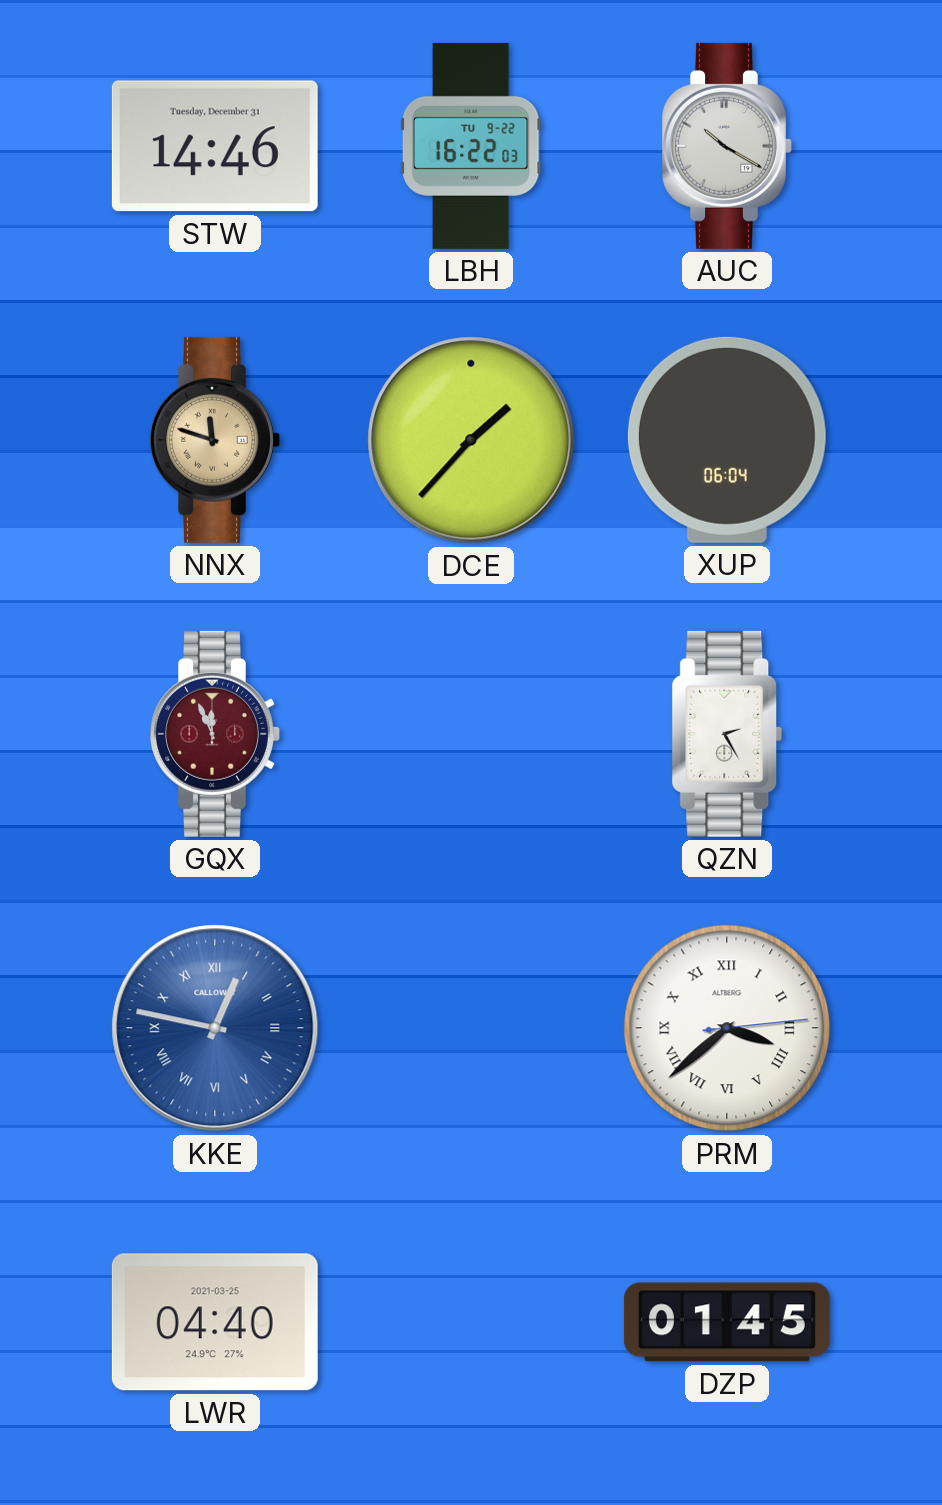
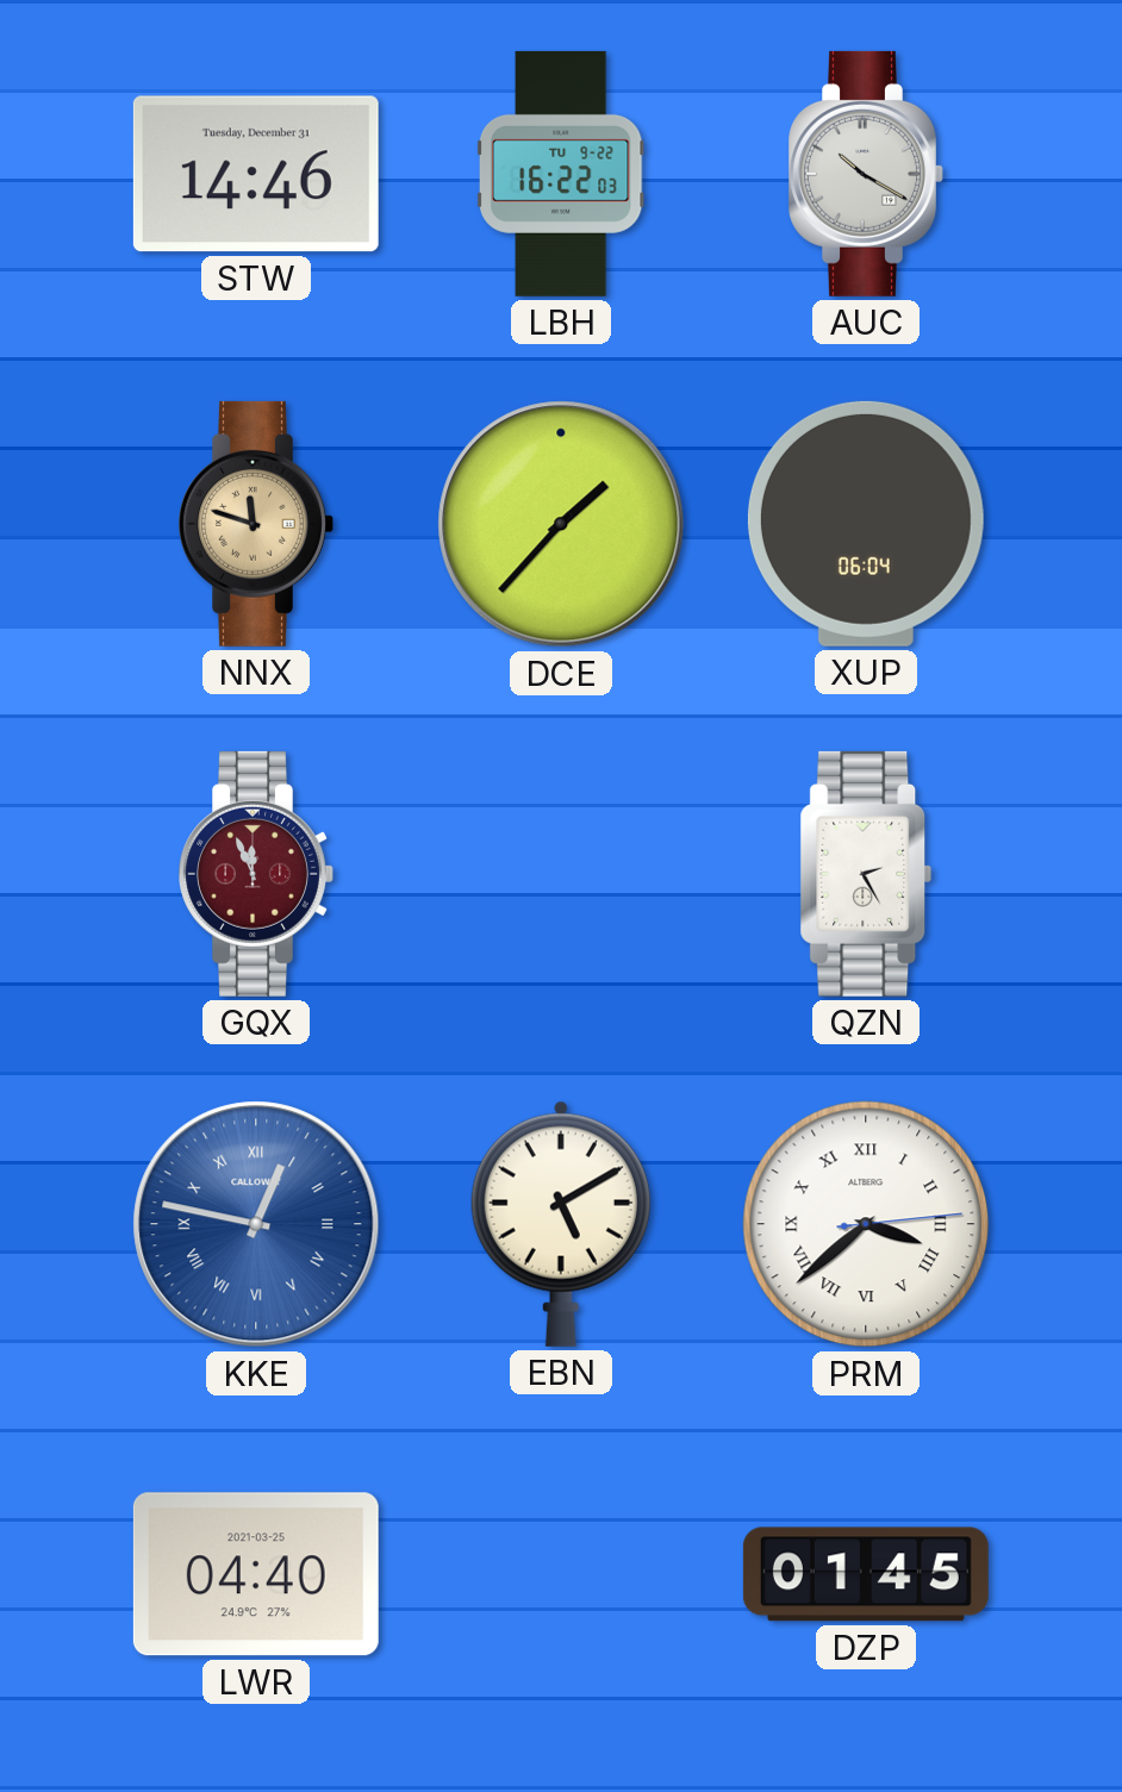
EBN: none -> 5:10
